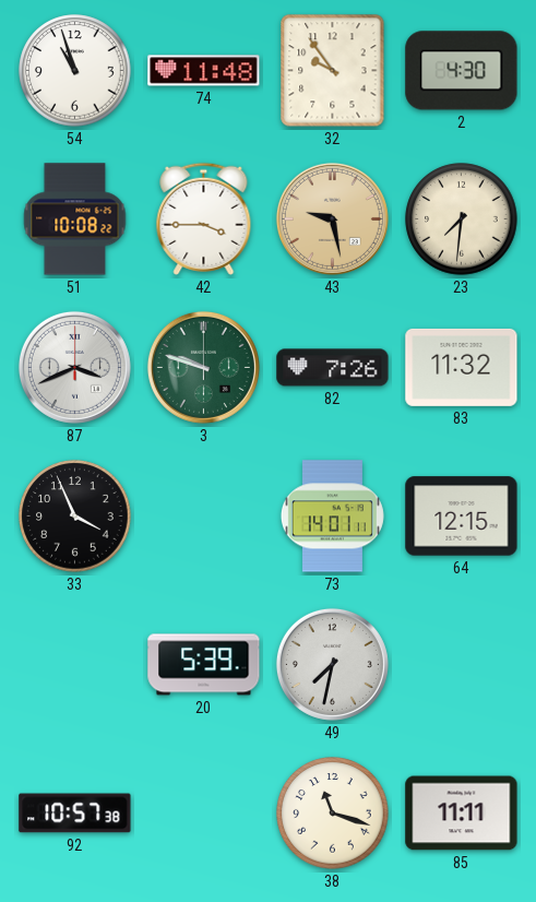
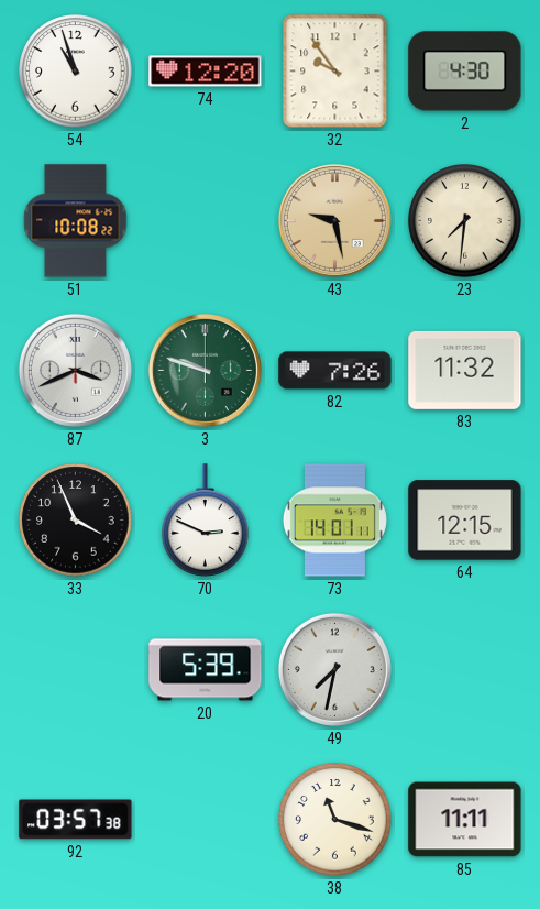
74: 11:48 -> 12:20
42: 3:45 -> none
70: none -> 2:49
92: 10:57 -> 03:57
